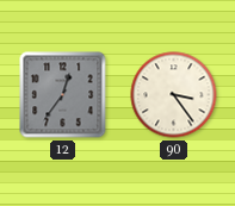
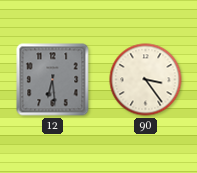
12: 12:36 -> 6:29
